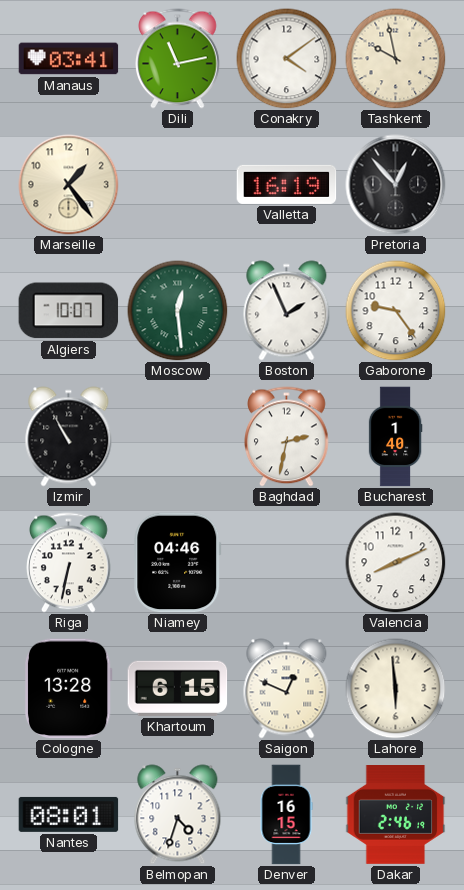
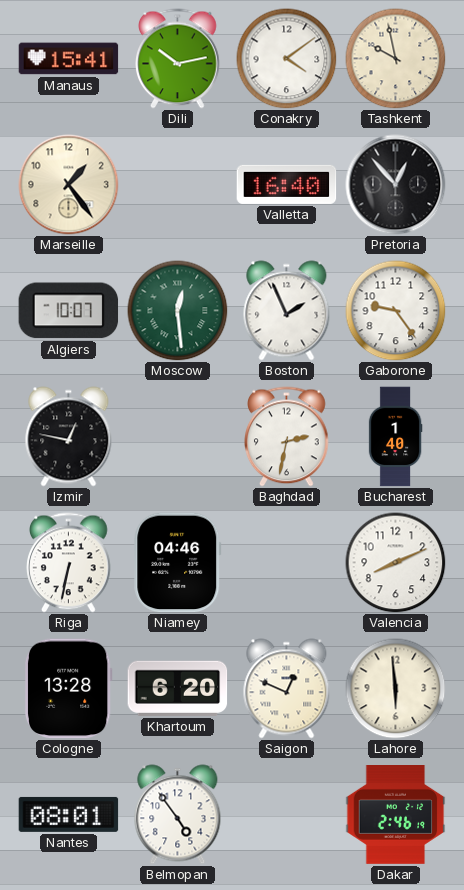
Manaus: 03:41 -> 15:41
Dili: 11:13 -> 10:13
Valletta: 16:19 -> 16:40
Izmir: 10:55 -> 12:47
Khartoum: 6:15 -> 6:20
Belmopan: 4:33 -> 4:54
Denver: 16:15 -> none
